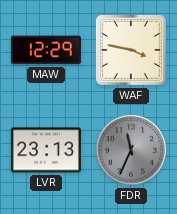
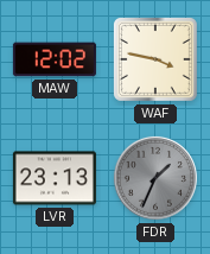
MAW: 12:29 -> 12:02
FDR: 11:34 -> 1:34
